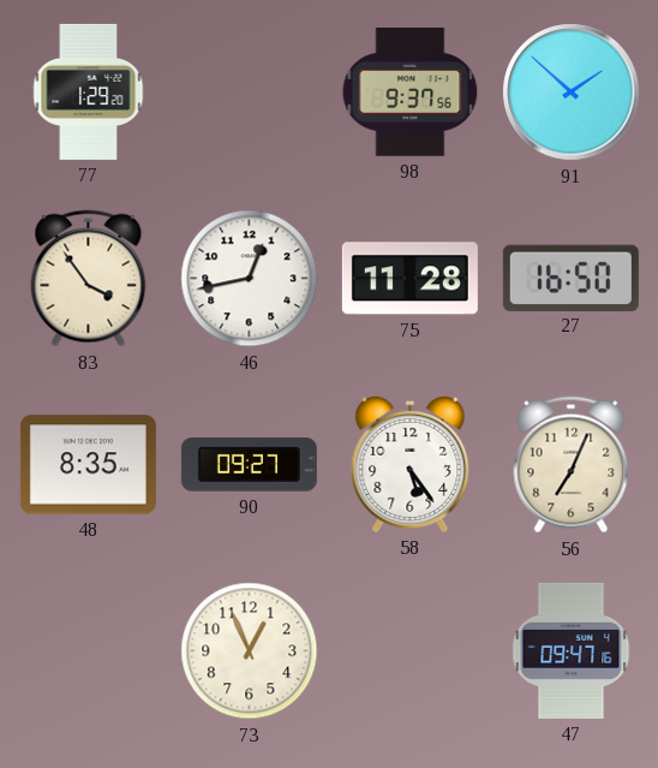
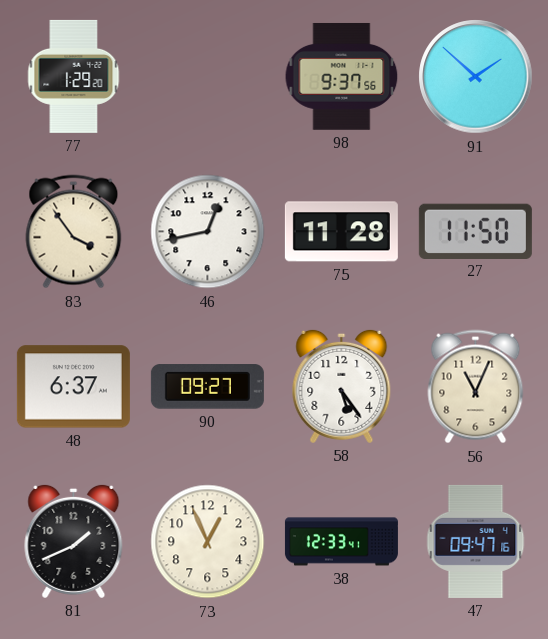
27: 16:50 -> 11:50
48: 8:35 -> 6:37
56: 7:04 -> 11:04
81: none -> 1:41
38: none -> 12:33
